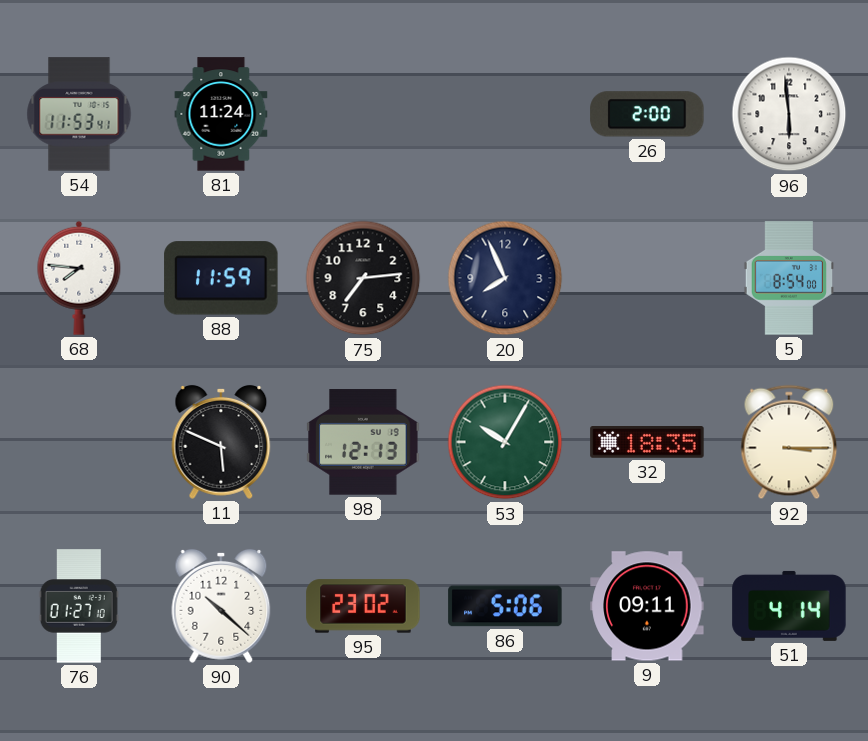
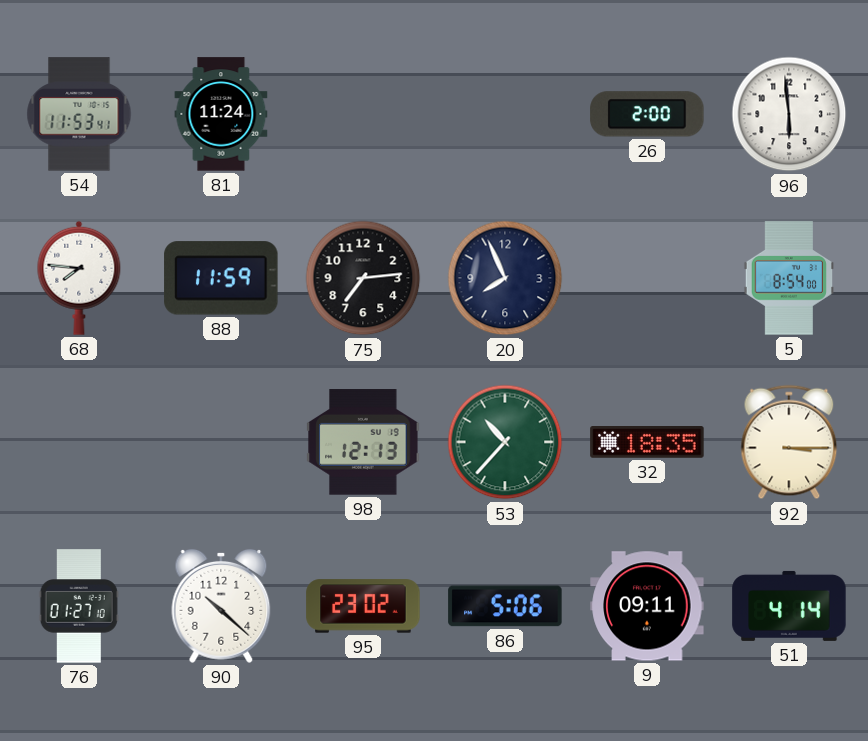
11: 5:49 -> none
53: 10:05 -> 10:37
